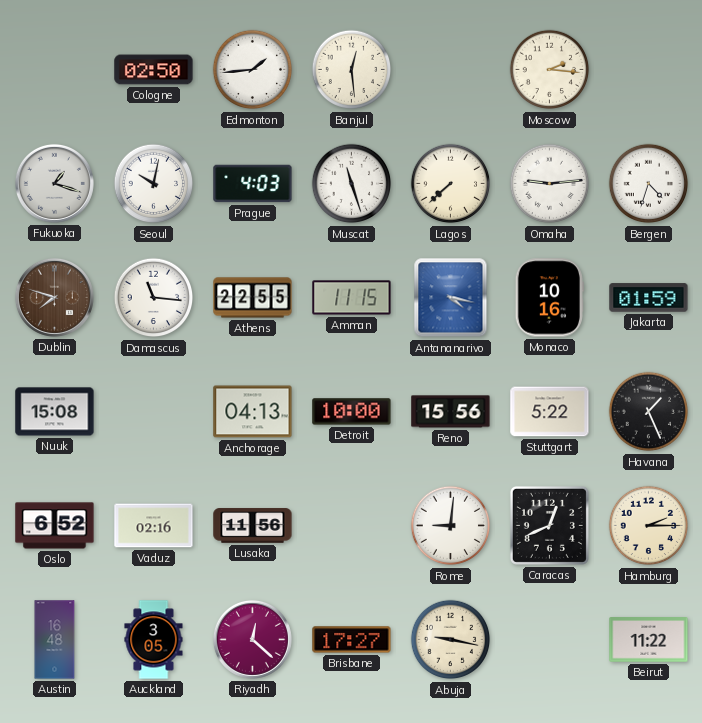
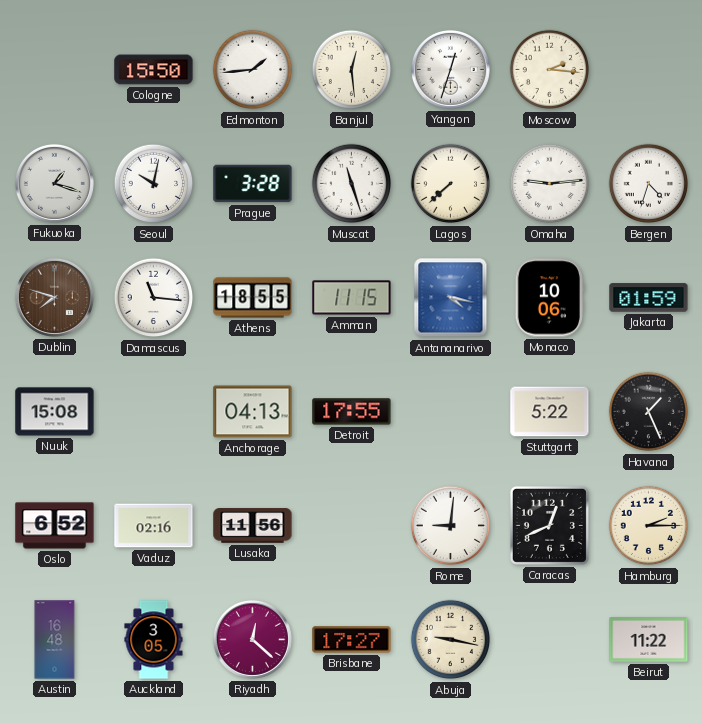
Cologne: 02:50 -> 15:50
Yangon: none -> 12:33
Prague: 4:03 -> 3:28
Athens: 22:55 -> 18:55
Monaco: 10:16 -> 10:06
Detroit: 10:00 -> 17:55
Reno: 15:56 -> none
